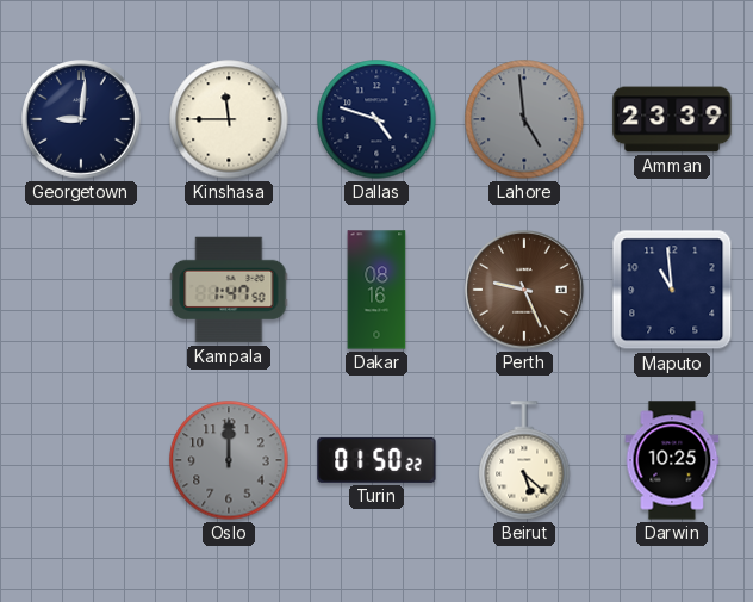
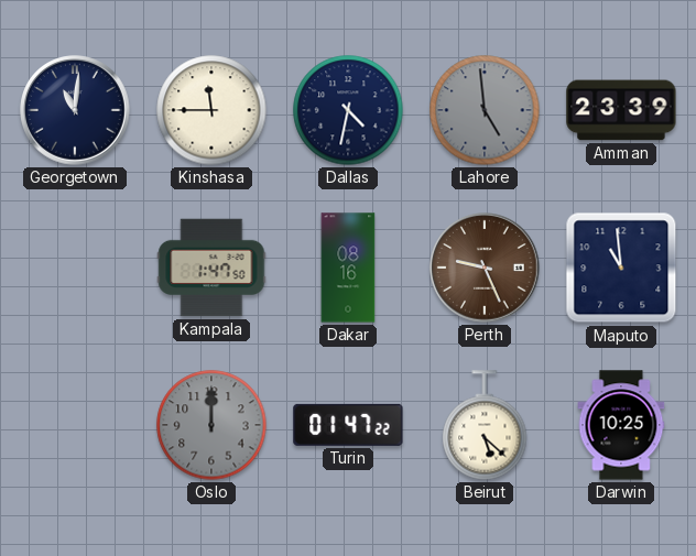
Georgetown: 9:01 -> 11:01
Dallas: 4:48 -> 4:32
Turin: 01:50 -> 01:47
